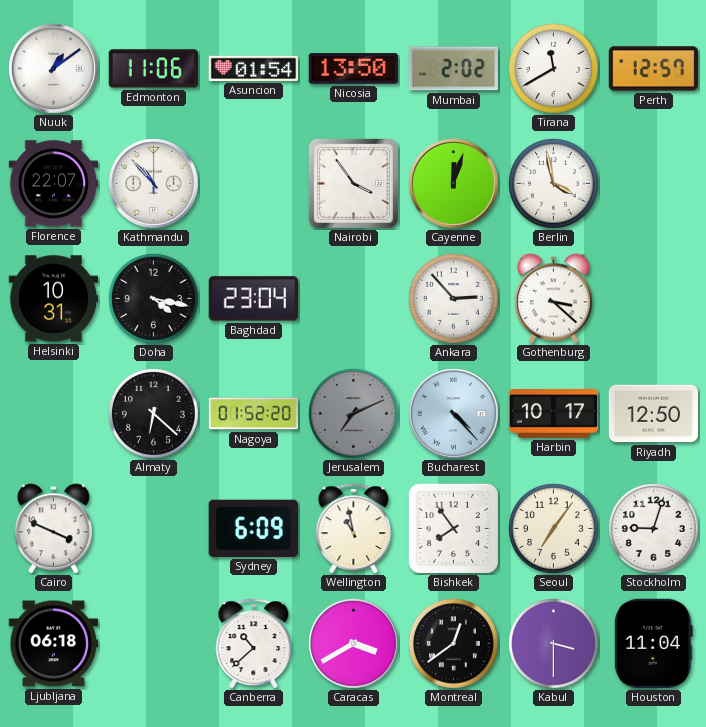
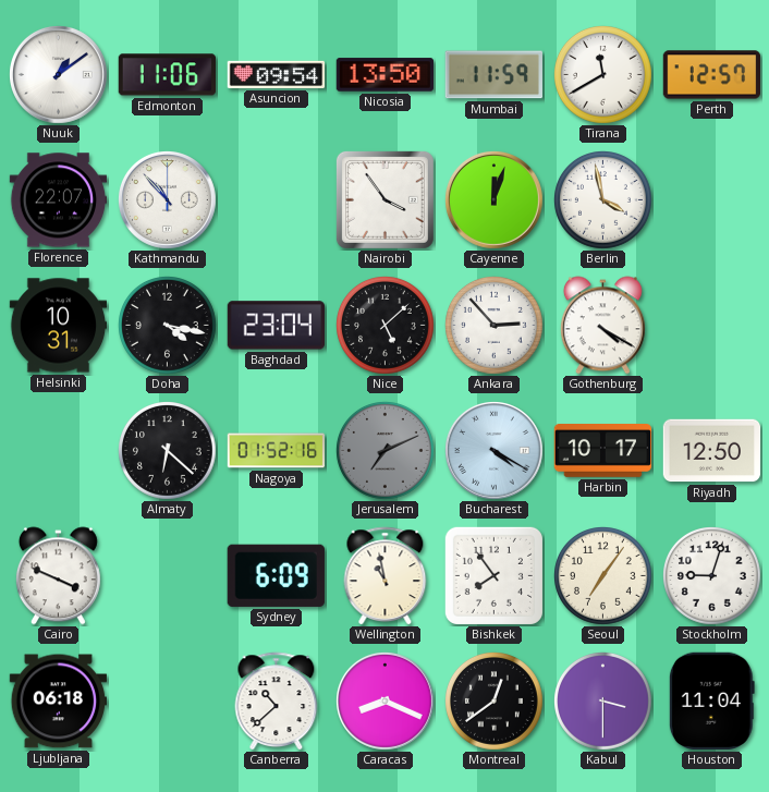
Asuncion: 01:54 -> 09:54
Mumbai: 2:02 -> 11:59
Nice: none -> 5:08
Gothenburg: 3:22 -> 4:20
Nagoya: 01:52:20 -> 01:52:16
Bucharest: 4:23 -> 4:20
Caracas: 3:40 -> 8:19
